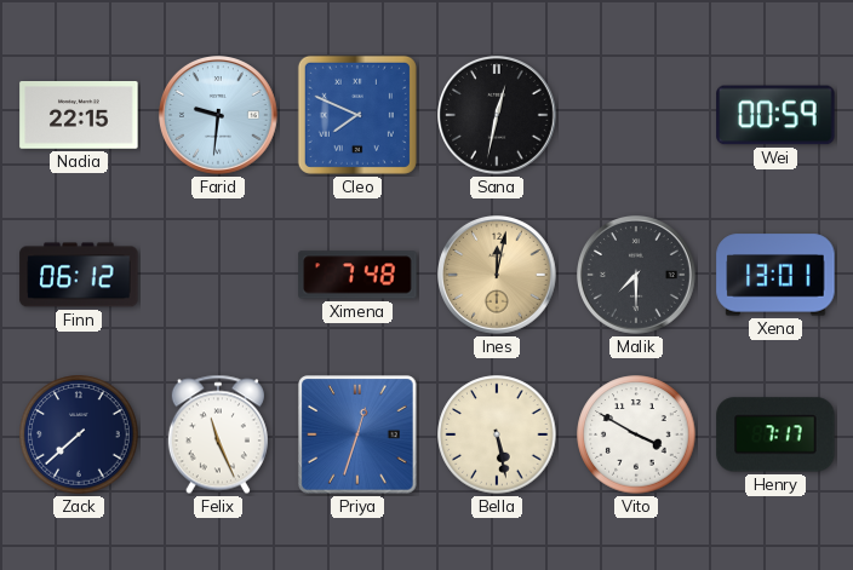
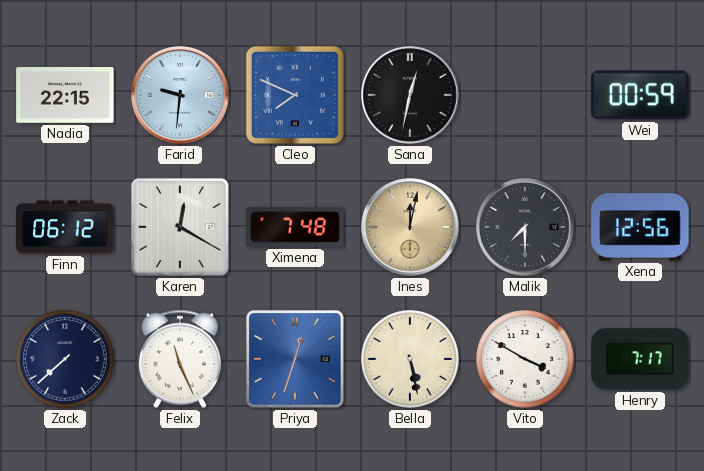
Karen: none -> 12:20
Xena: 13:01 -> 12:56
